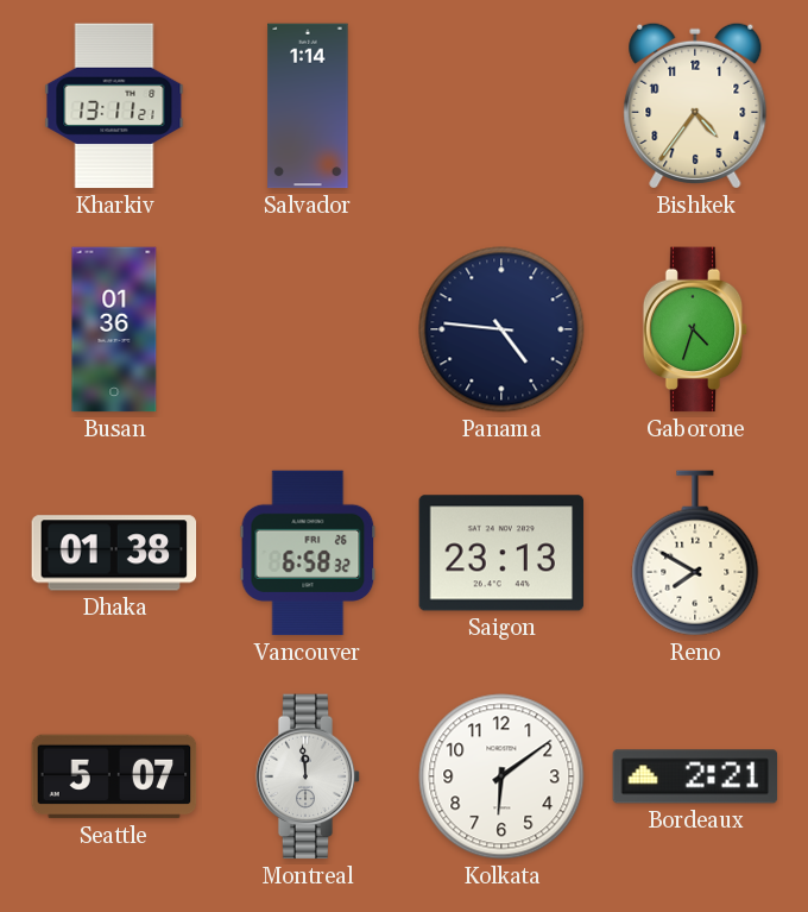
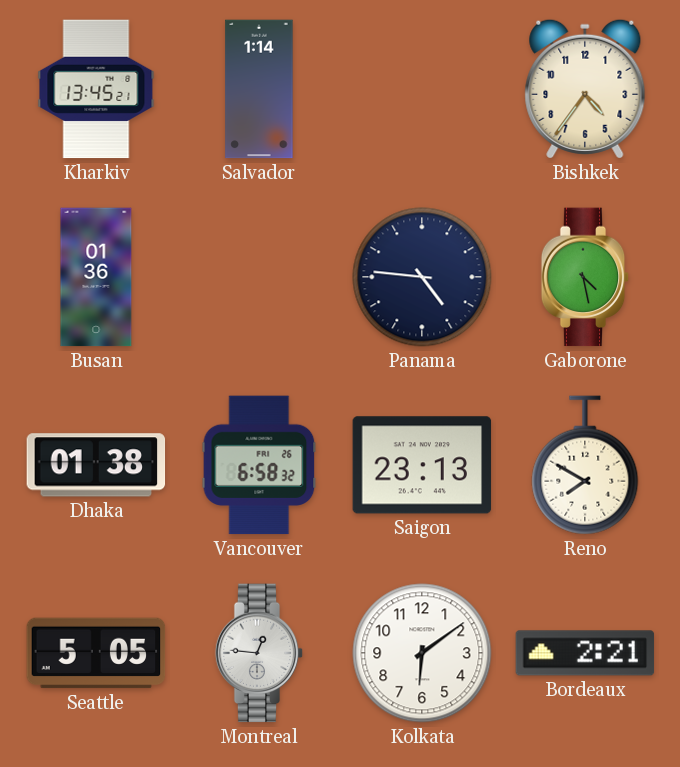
Kharkiv: 13:11 -> 13:45
Gaborone: 4:33 -> 4:28
Seattle: 5:07 -> 5:05
Montreal: 11:59 -> 12:46
